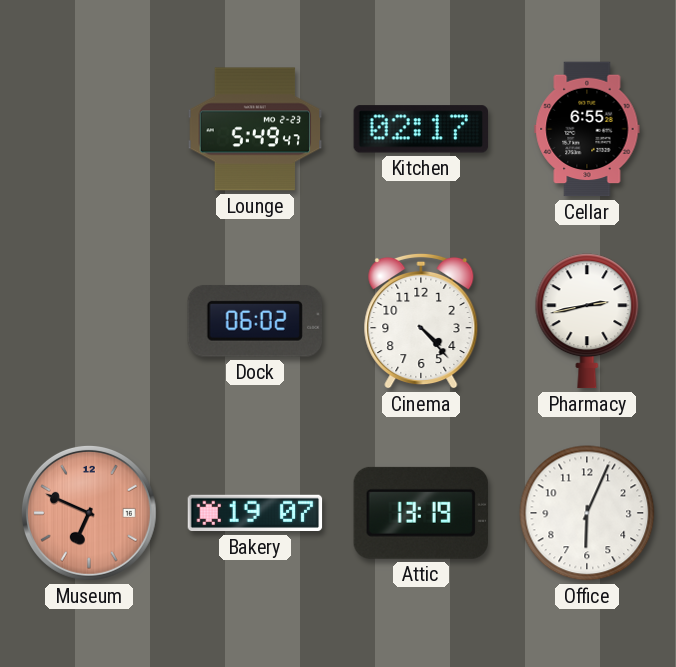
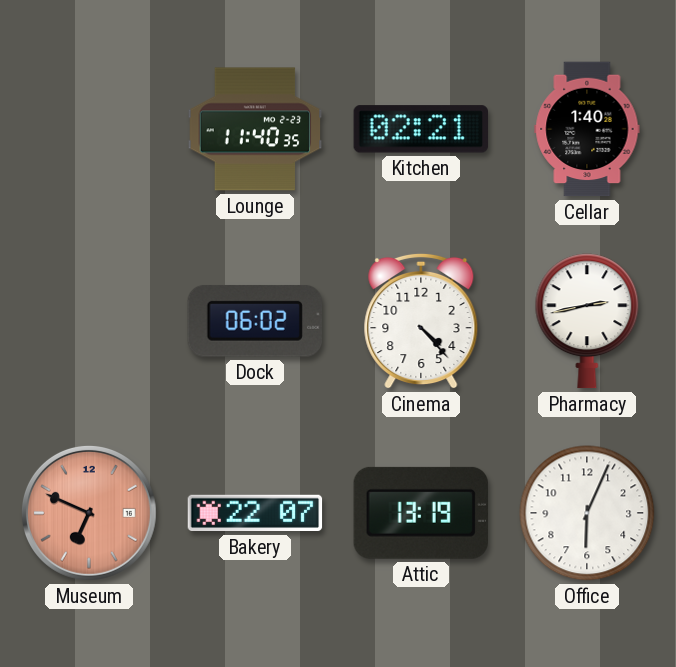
Lounge: 5:49 -> 11:40
Kitchen: 02:17 -> 02:21
Cellar: 6:55 -> 1:40
Bakery: 19:07 -> 22:07
